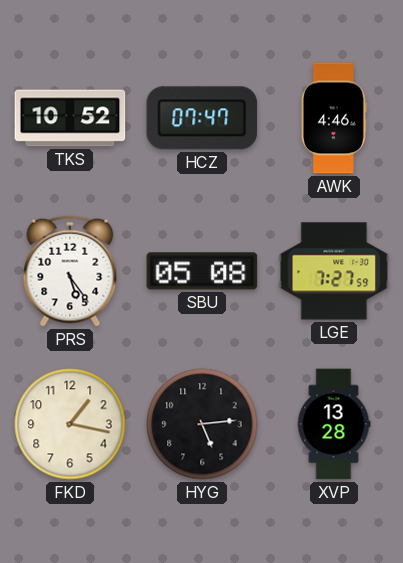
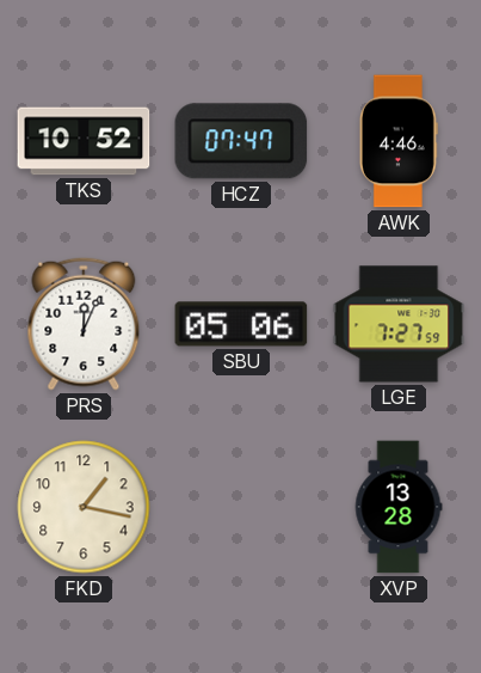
PRS: 5:24 -> 12:04
SBU: 05:08 -> 05:06
HYG: 5:14 -> none
